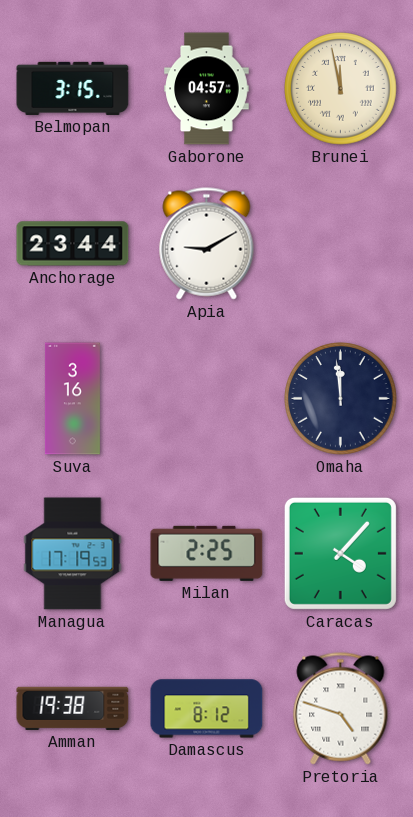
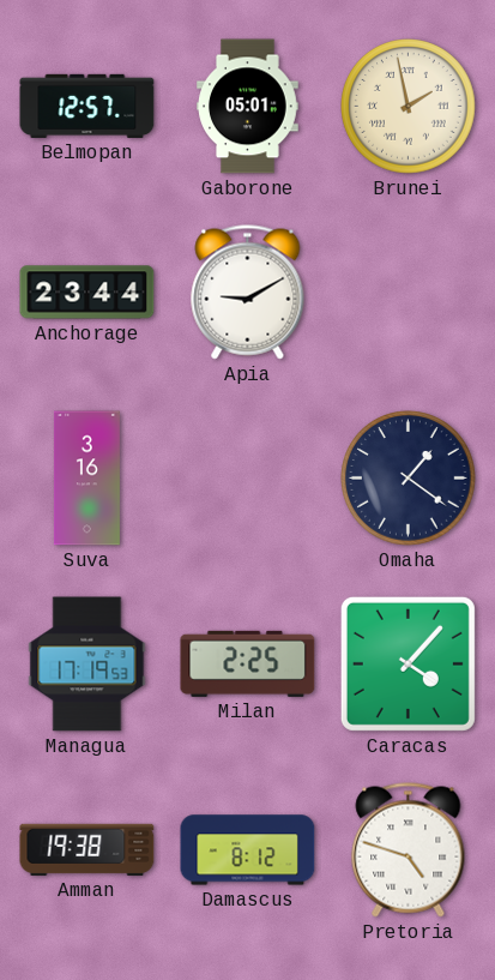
Belmopan: 3:15 -> 12:57
Gaborone: 04:57 -> 05:01
Brunei: 11:58 -> 1:58
Omaha: 11:59 -> 1:21
